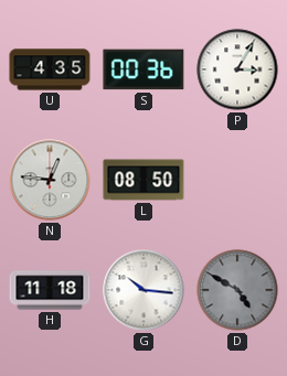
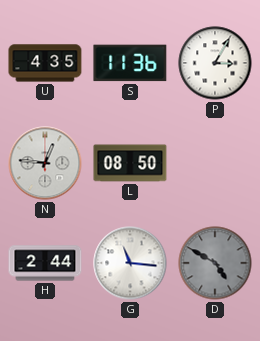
S: 00:36 -> 11:36
H: 11:18 -> 2:44
G: 10:16 -> 11:16
